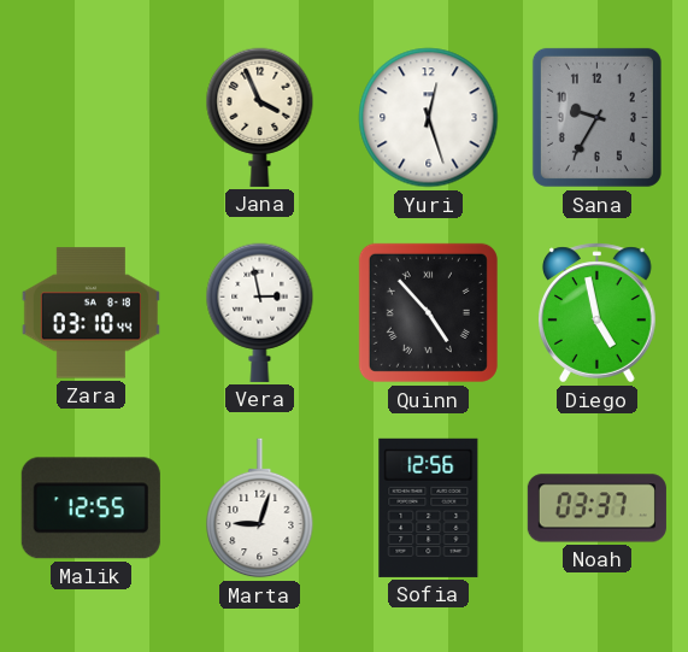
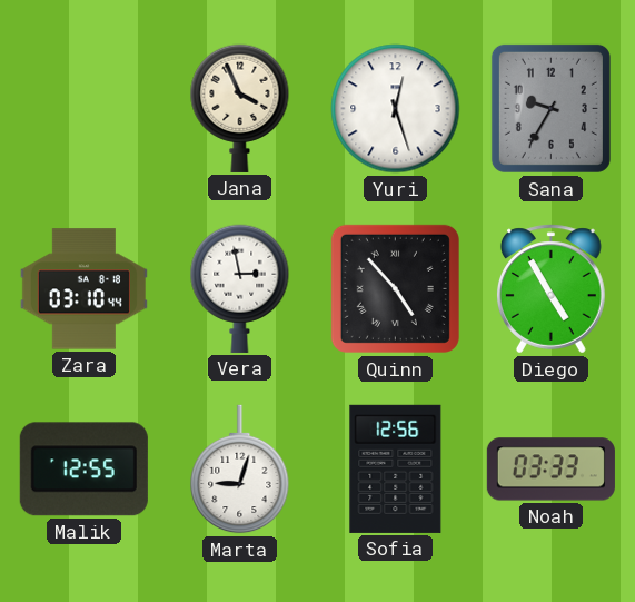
Diego: 4:58 -> 4:55
Noah: 03:37 -> 03:33
